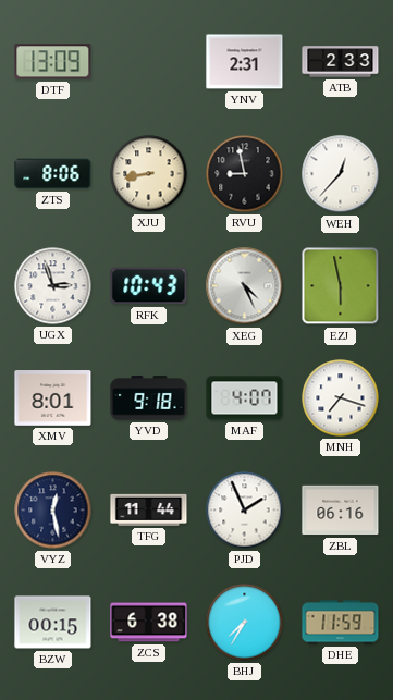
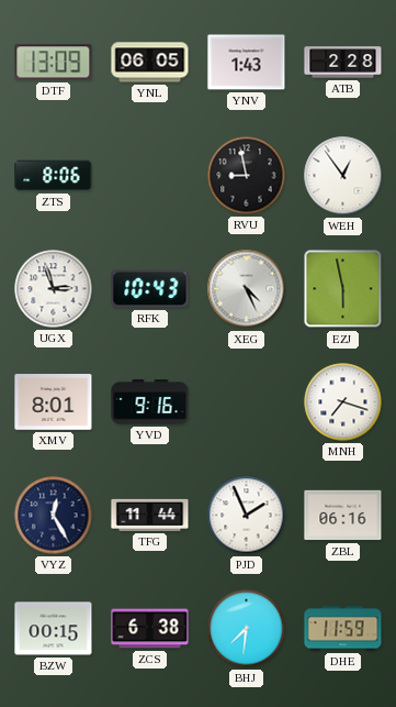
YNL: none -> 06:05
YNV: 2:31 -> 1:43
ATB: 2:33 -> 2:28
XJU: 8:43 -> none
WEH: 12:37 -> 12:54
YVD: 9:18 -> 9:16
MAF: 4:07 -> none
VYZ: 12:28 -> 12:25
BHJ: 7:35 -> 7:31
